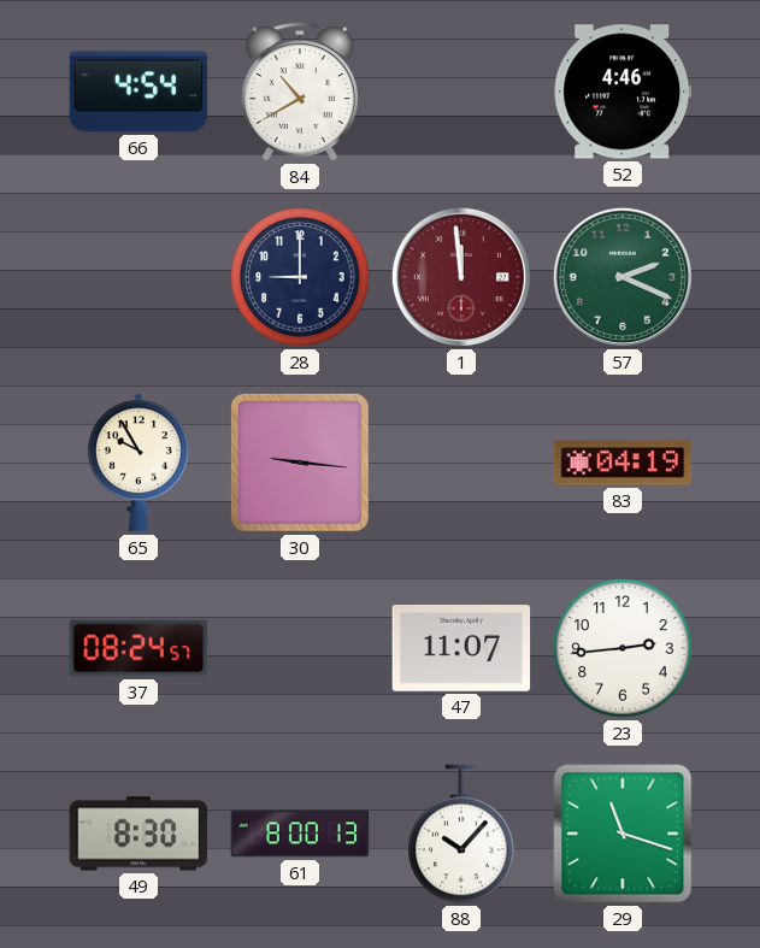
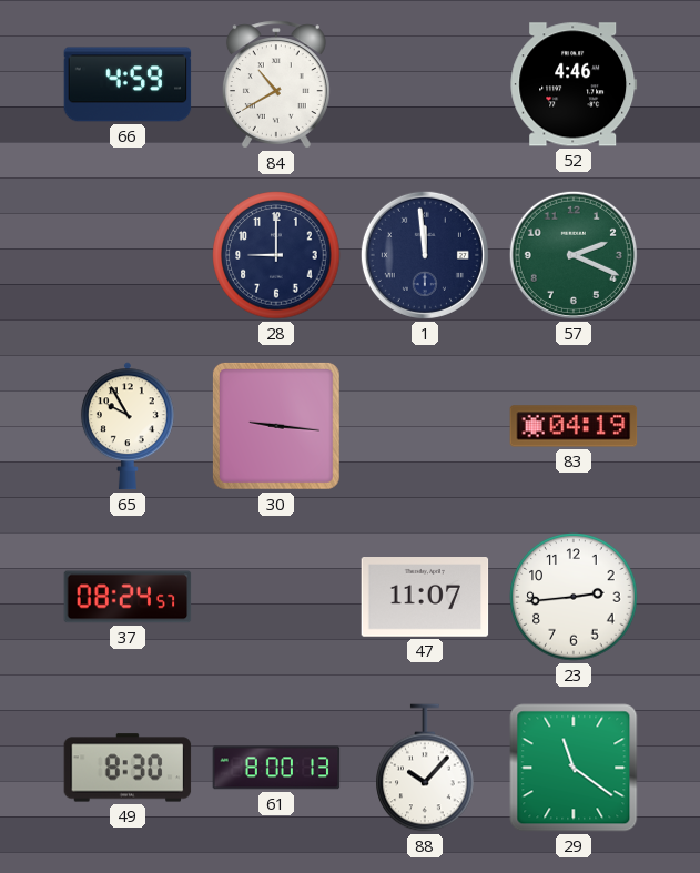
66: 4:54 -> 4:59
1 dial: burgundy -> navy
29: 11:18 -> 11:21
